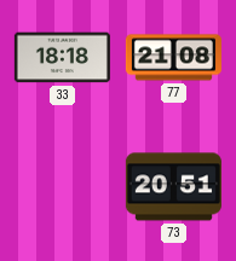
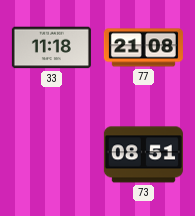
33: 18:18 -> 11:18
73: 20:51 -> 08:51
